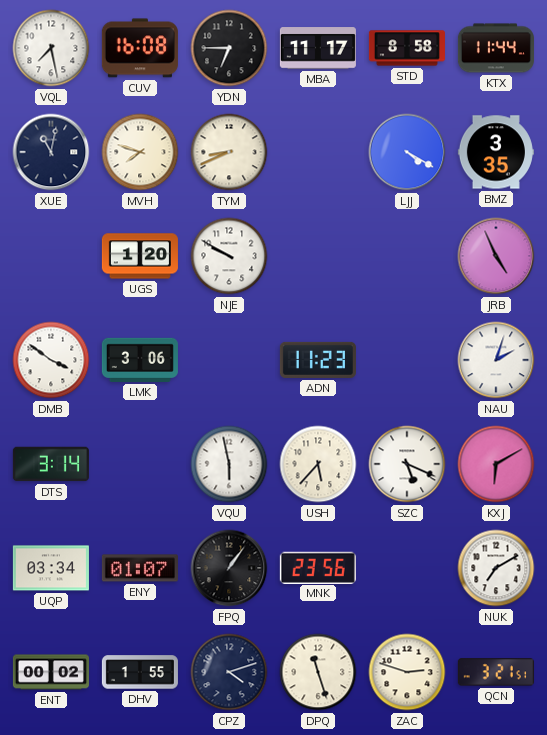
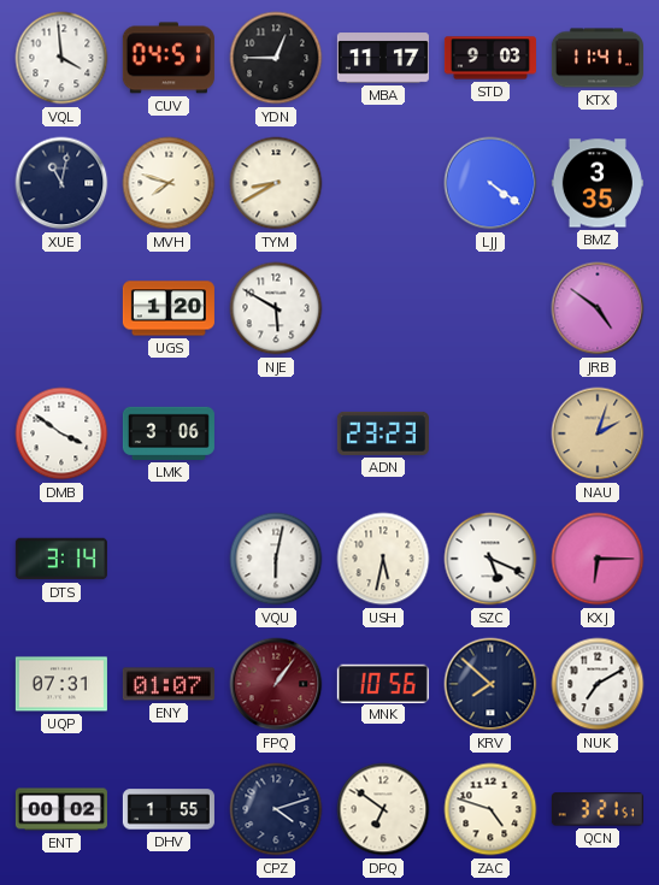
VQL: 7:28 -> 3:59
CUV: 16:08 -> 04:51
YDN: 6:45 -> 12:45
STD: 8:58 -> 9:03
KTX: 11:44 -> 11:41
TYM: 8:41 -> 8:40
LJJ: 4:20 -> 4:21
NJE: 9:50 -> 5:50
JRB: 4:56 -> 4:51
ADN: 11:23 -> 23:23
NAU dial: white -> champagne
VQU: 5:58 -> 6:02
USH: 5:37 -> 5:32
KXJ: 6:10 -> 6:15
UQP: 03:34 -> 07:31
FPQ dial: black -> burgundy
MNK: 23:56 -> 10:56
KRV: none -> 7:52
DPQ: 11:27 -> 6:51
ZAC: 2:48 -> 4:48
